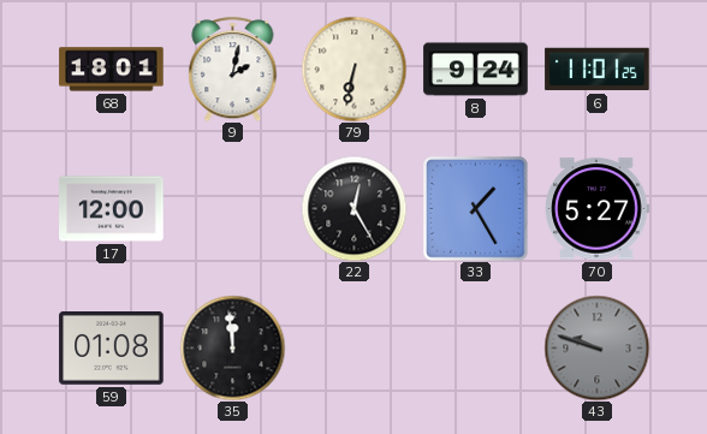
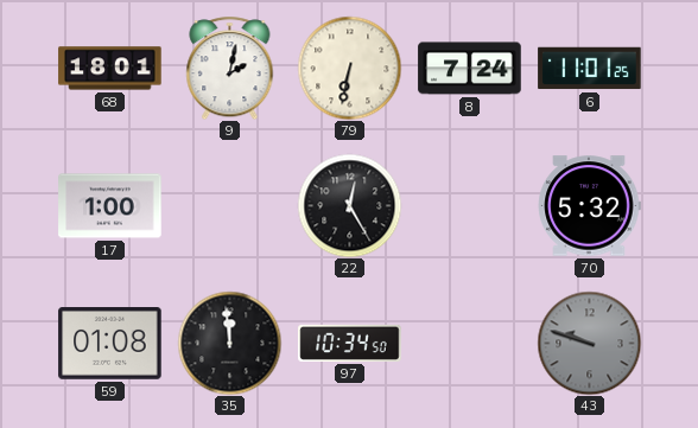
8: 9:24 -> 7:24
17: 12:00 -> 1:00
33: 1:25 -> none
70: 5:27 -> 5:32
97: none -> 10:34
